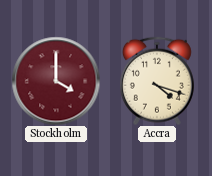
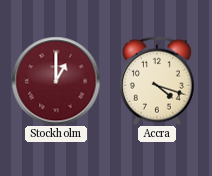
Stockholm: 4:00 -> 1:00
